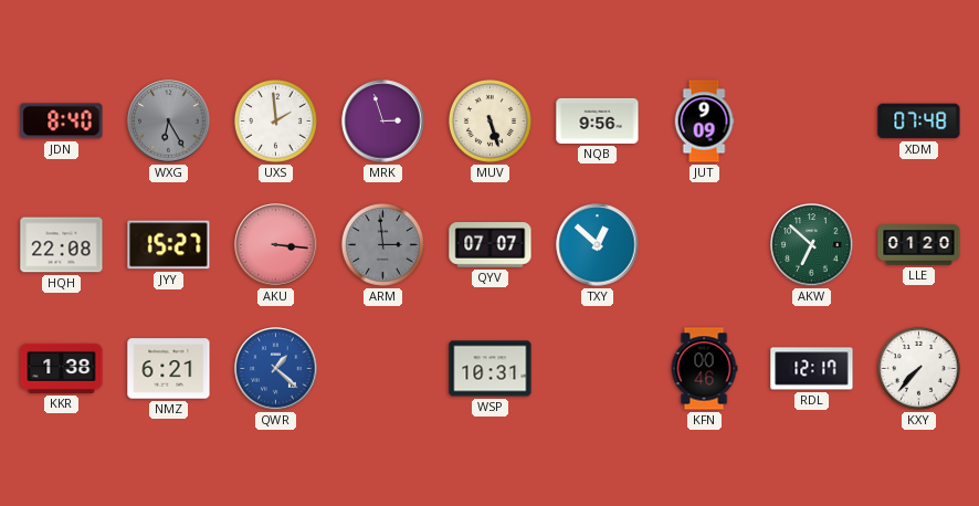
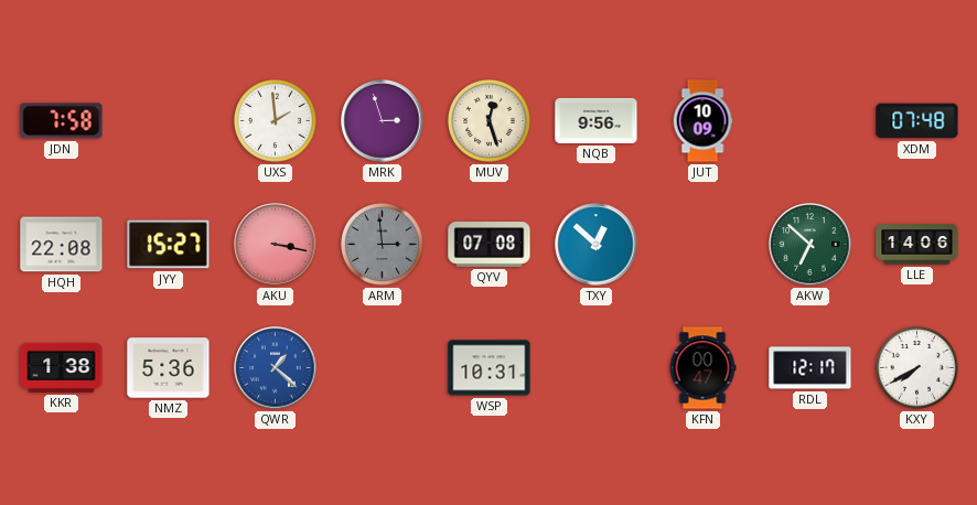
JDN: 8:40 -> 7:58
WXG: 6:25 -> none
MUV: 5:27 -> 12:27
JUT: 9:09 -> 10:09
AKU: 3:16 -> 3:17
QYV: 07:07 -> 07:08
LLE: 01:20 -> 14:06
NMZ: 6:21 -> 5:36
KFN: 00:46 -> 00:47
KXY: 7:37 -> 7:40
